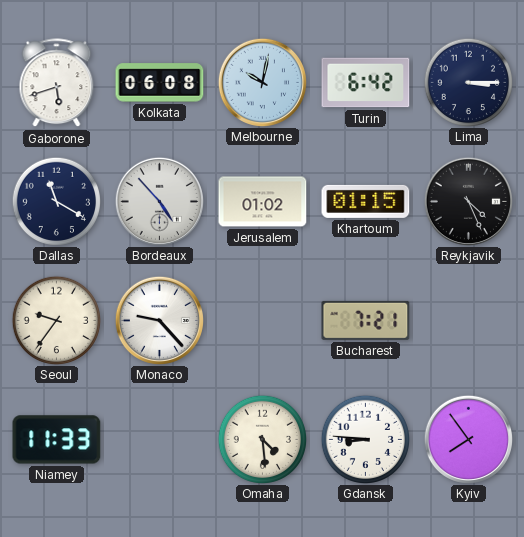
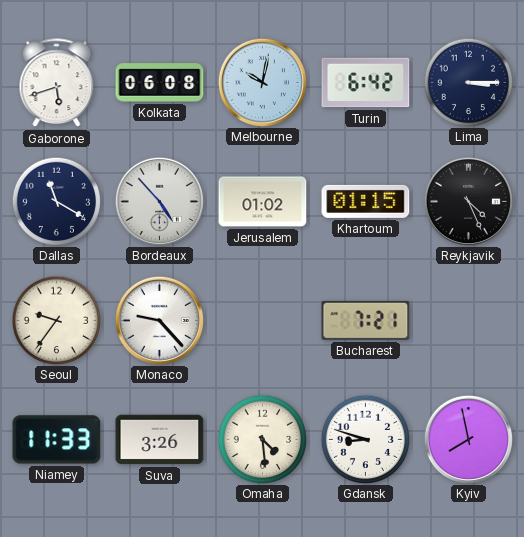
Suva: none -> 3:26
Gdansk: 8:46 -> 8:48
Kyiv: 7:54 -> 7:58
